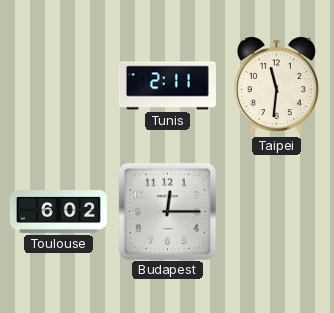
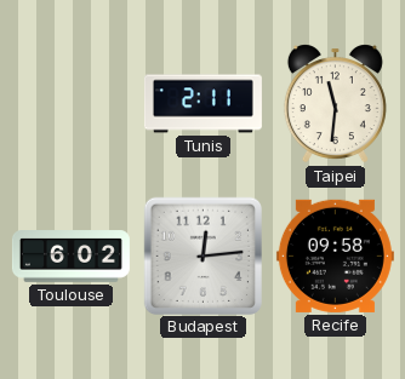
Budapest: 12:15 -> 12:14
Recife: none -> 09:58
